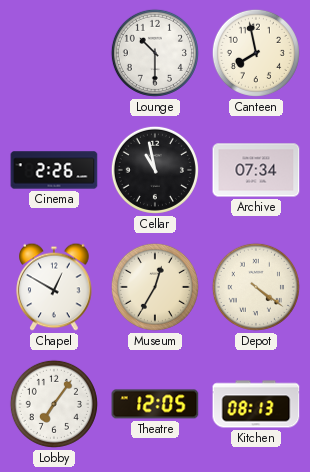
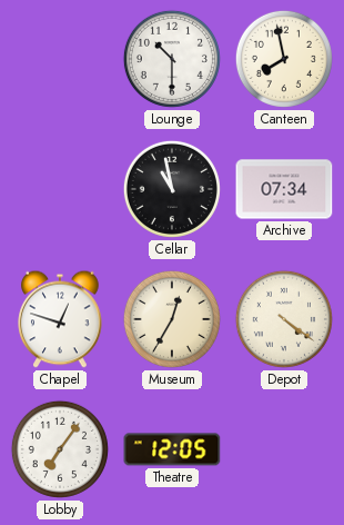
Cinema: 2:26 -> none
Chapel: 12:50 -> 12:48
Kitchen: 08:13 -> none
